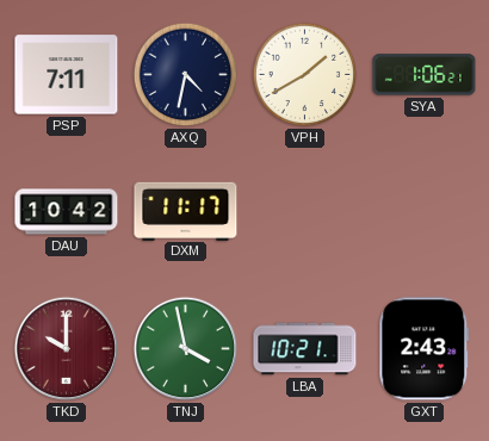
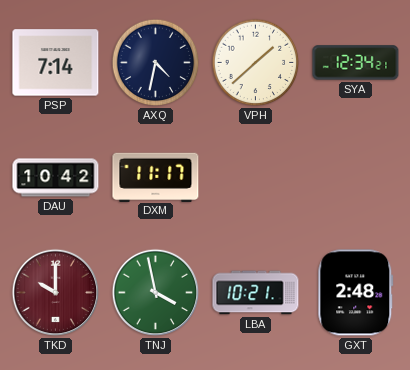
PSP: 7:11 -> 7:14
VPH: 1:40 -> 1:38
SYA: 1:06 -> 12:34
GXT: 2:43 -> 2:48
